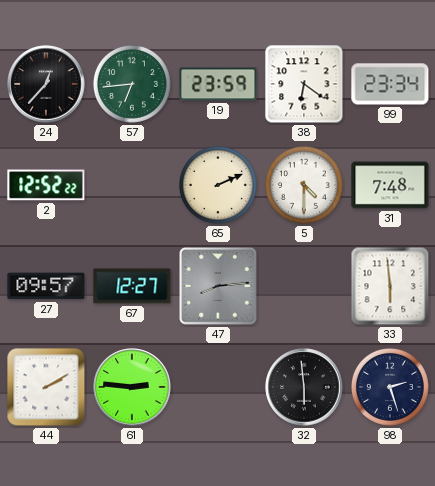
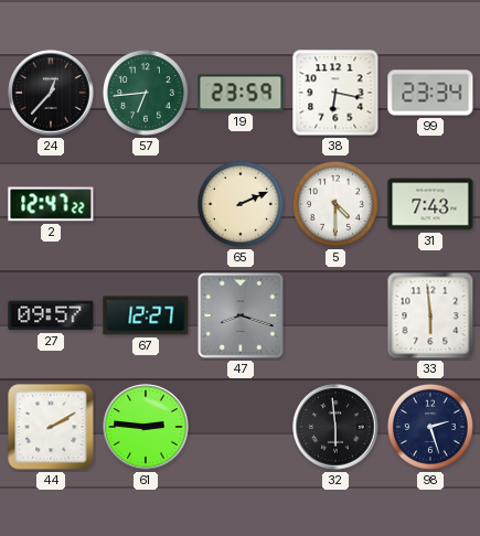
38: 6:21 -> 6:17
2: 12:52 -> 12:47
31: 7:48 -> 7:43
47: 8:14 -> 8:18
